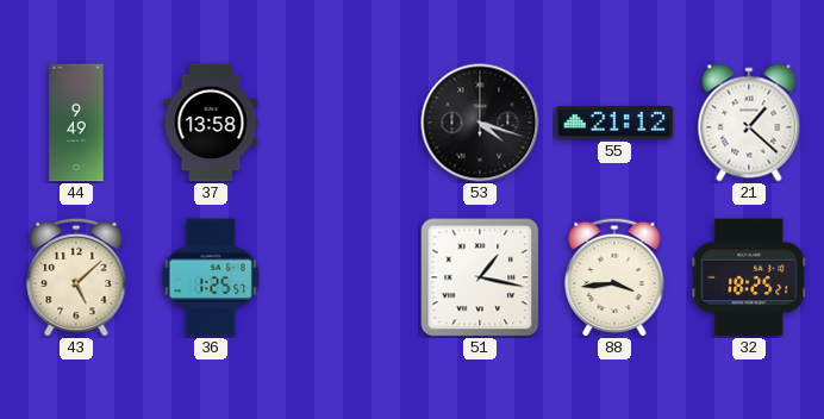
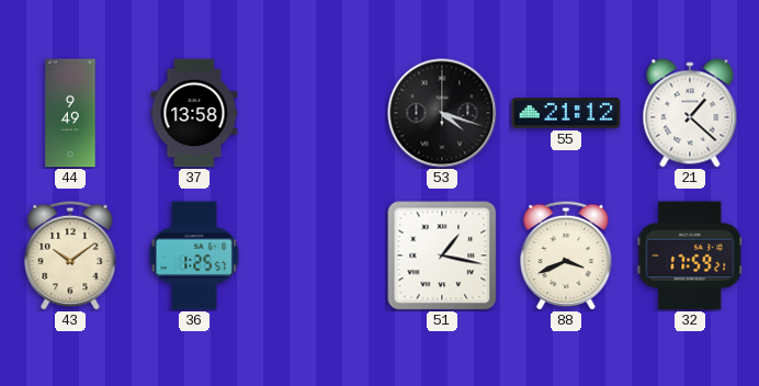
43: 5:08 -> 10:09
88: 3:44 -> 3:41
32: 18:25 -> 17:59
